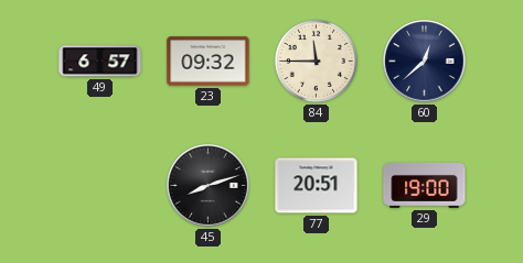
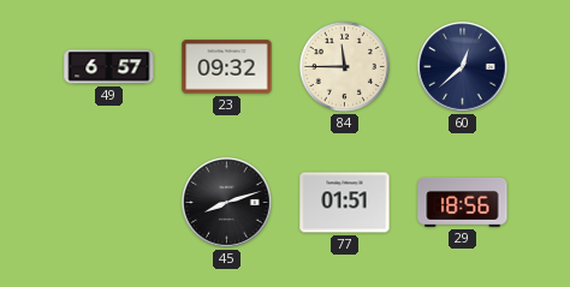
77: 20:51 -> 01:51
29: 19:00 -> 18:56
